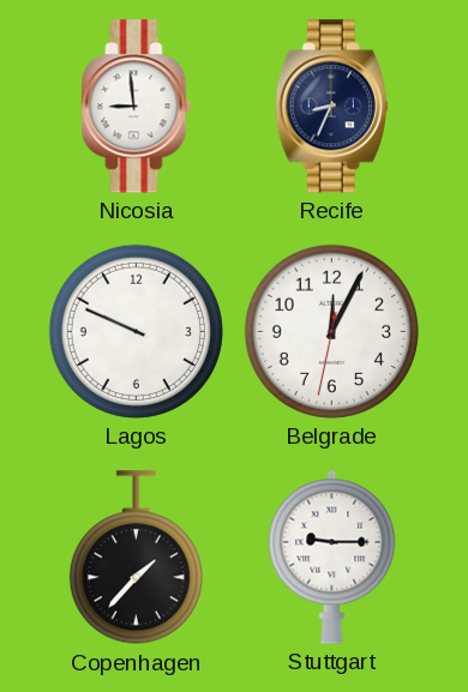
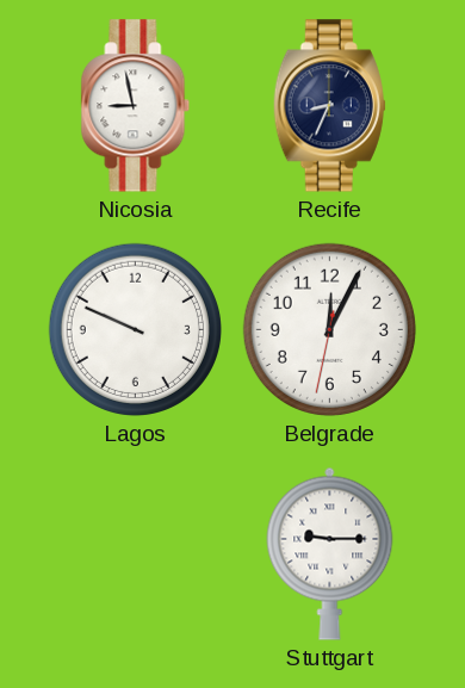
Nicosia: 8:59 -> 8:58
Copenhagen: 1:37 -> none
